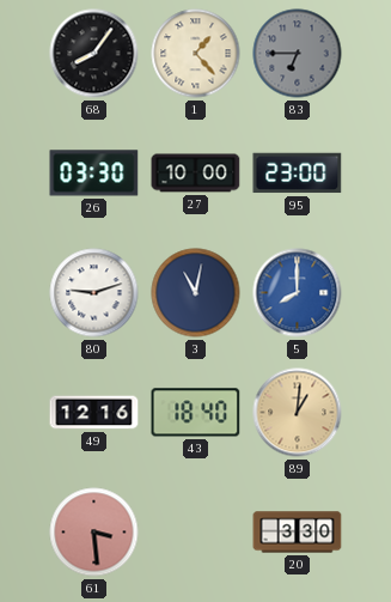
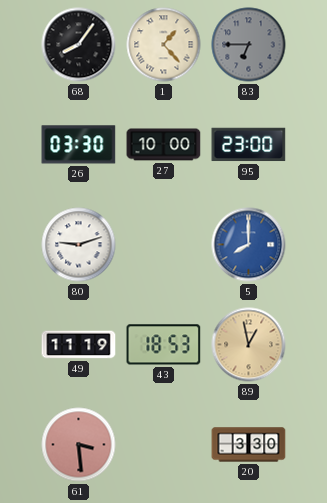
3: 11:02 -> none
49: 12:16 -> 11:19
43: 18:40 -> 18:53
89: 1:01 -> 12:58
